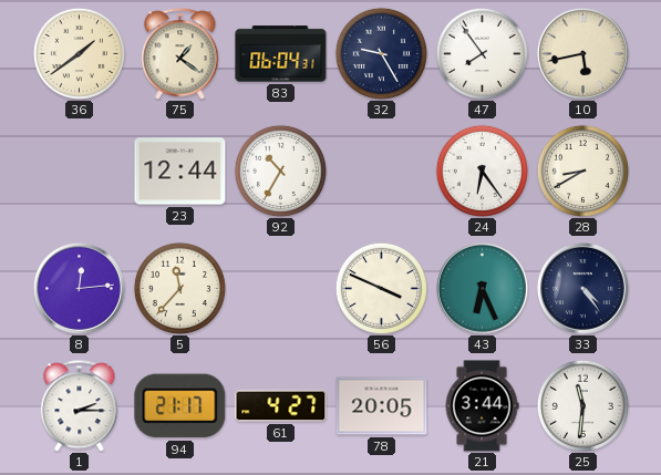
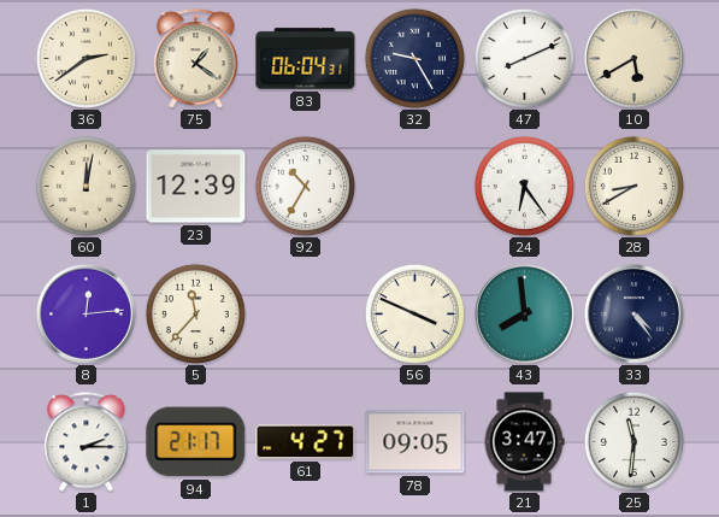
36: 1:39 -> 2:39
47: 7:54 -> 8:11
10: 5:43 -> 5:40
60: none -> 12:02
23: 12:44 -> 12:39
43: 6:26 -> 7:59
78: 20:05 -> 09:05
21: 3:44 -> 3:47
